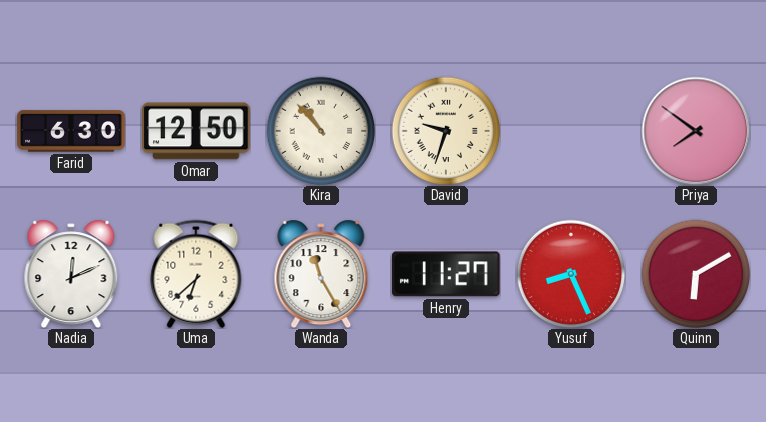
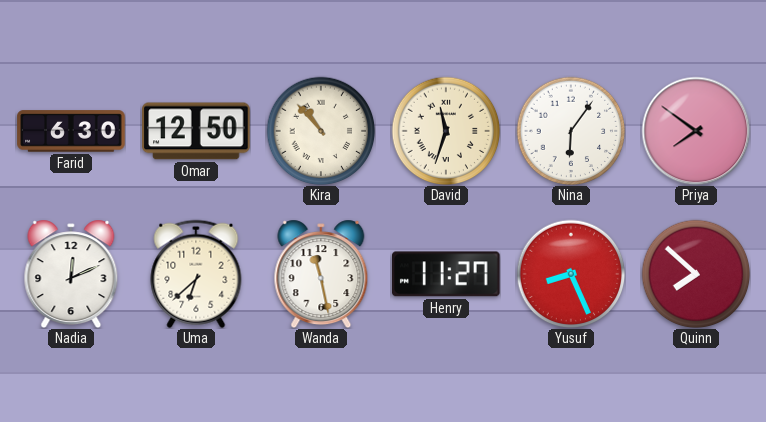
David: 9:33 -> 11:33
Nina: none -> 6:06
Wanda: 11:25 -> 11:28
Quinn: 6:10 -> 7:52
